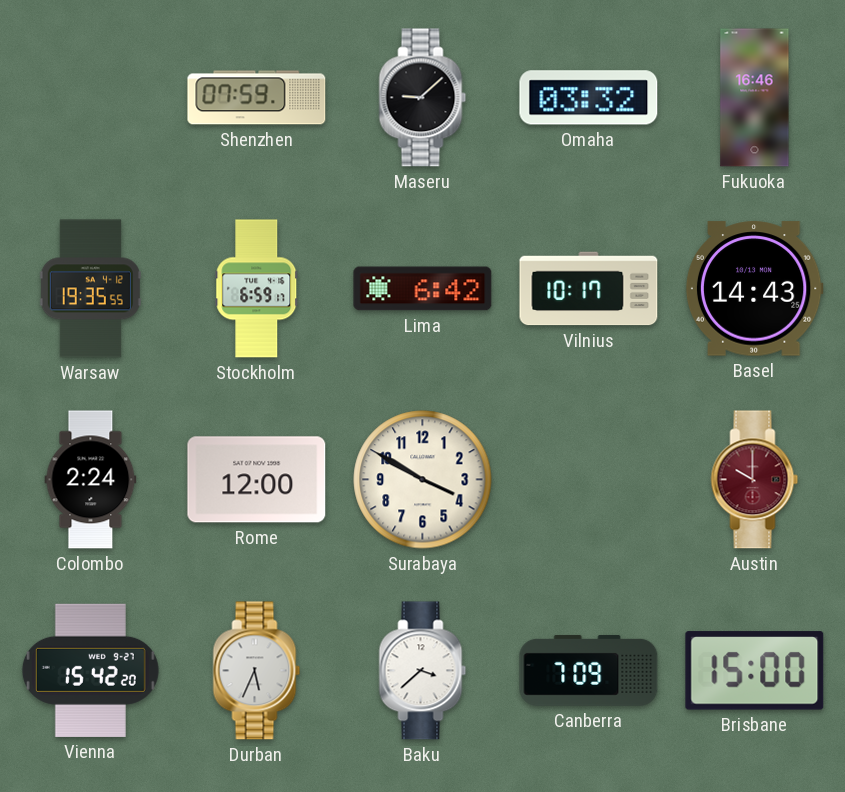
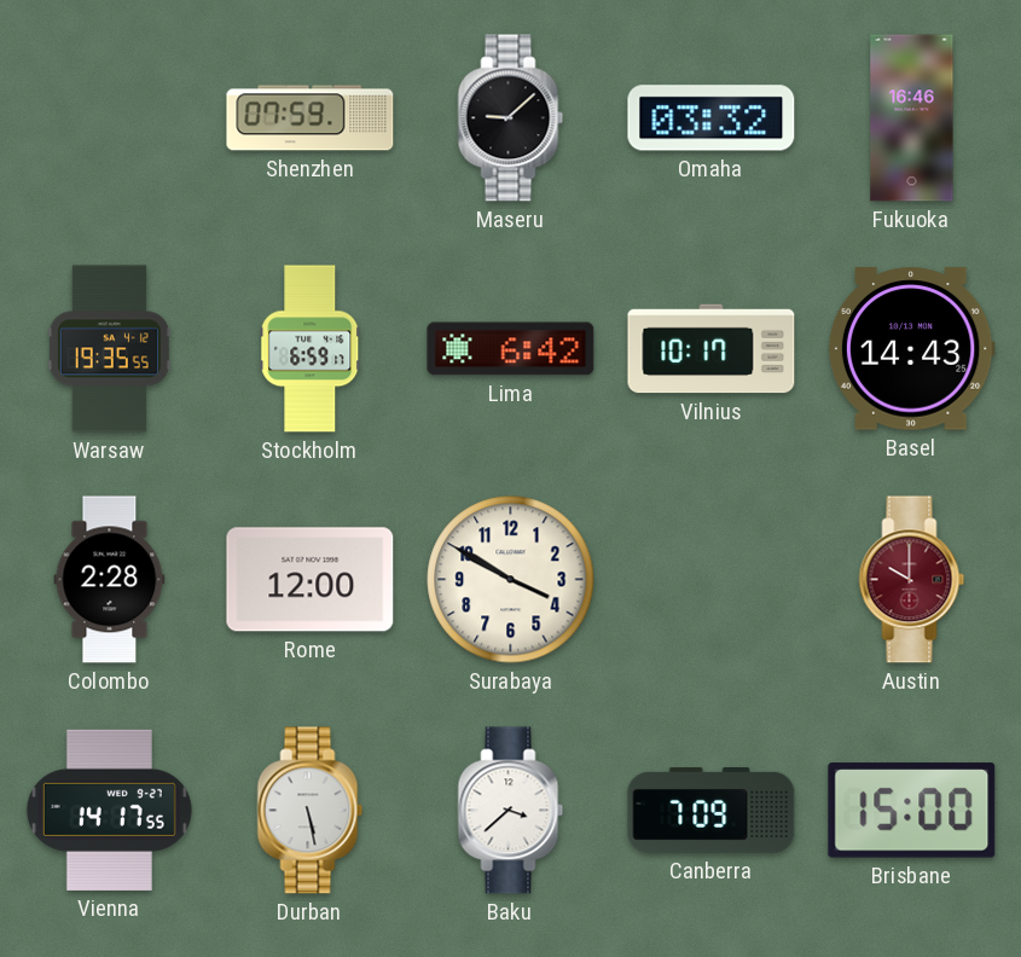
Colombo: 2:24 -> 2:28
Vienna: 15:42 -> 14:17
Durban: 5:34 -> 5:28
